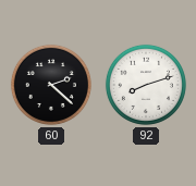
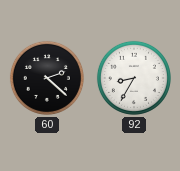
92: 8:12 -> 8:35
